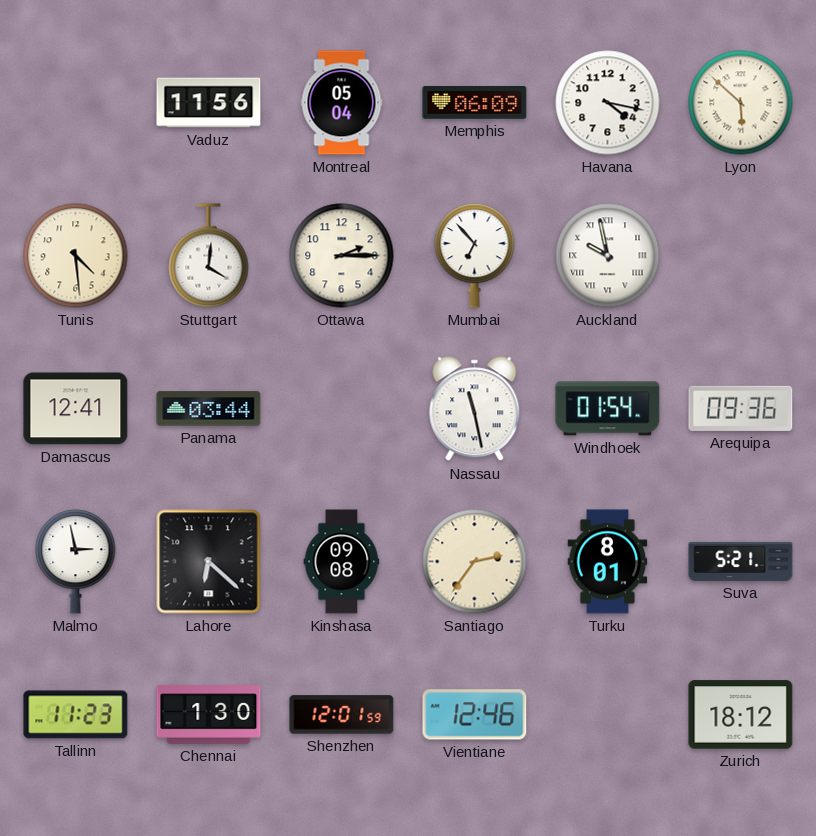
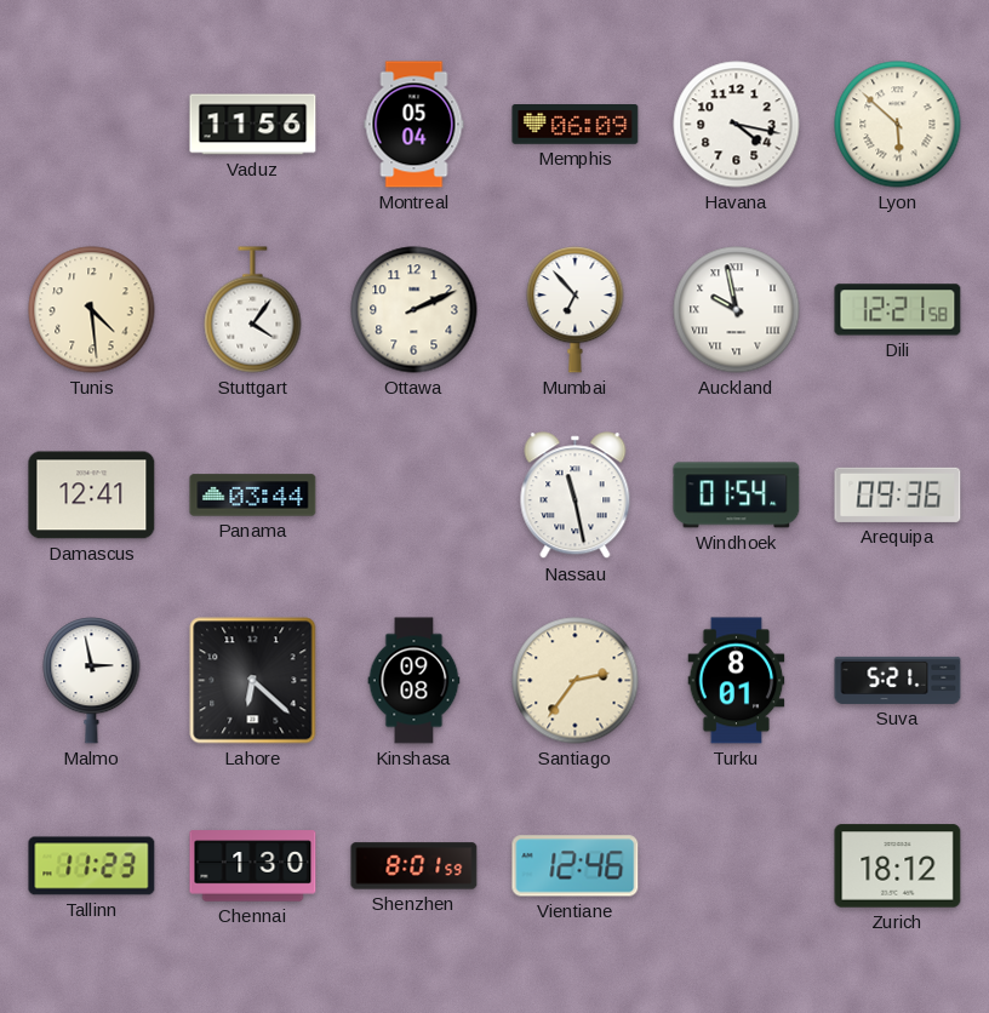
Stuttgart: 4:01 -> 4:06
Ottawa: 2:15 -> 2:11
Dili: none -> 12:21
Shenzhen: 12:01 -> 8:01
